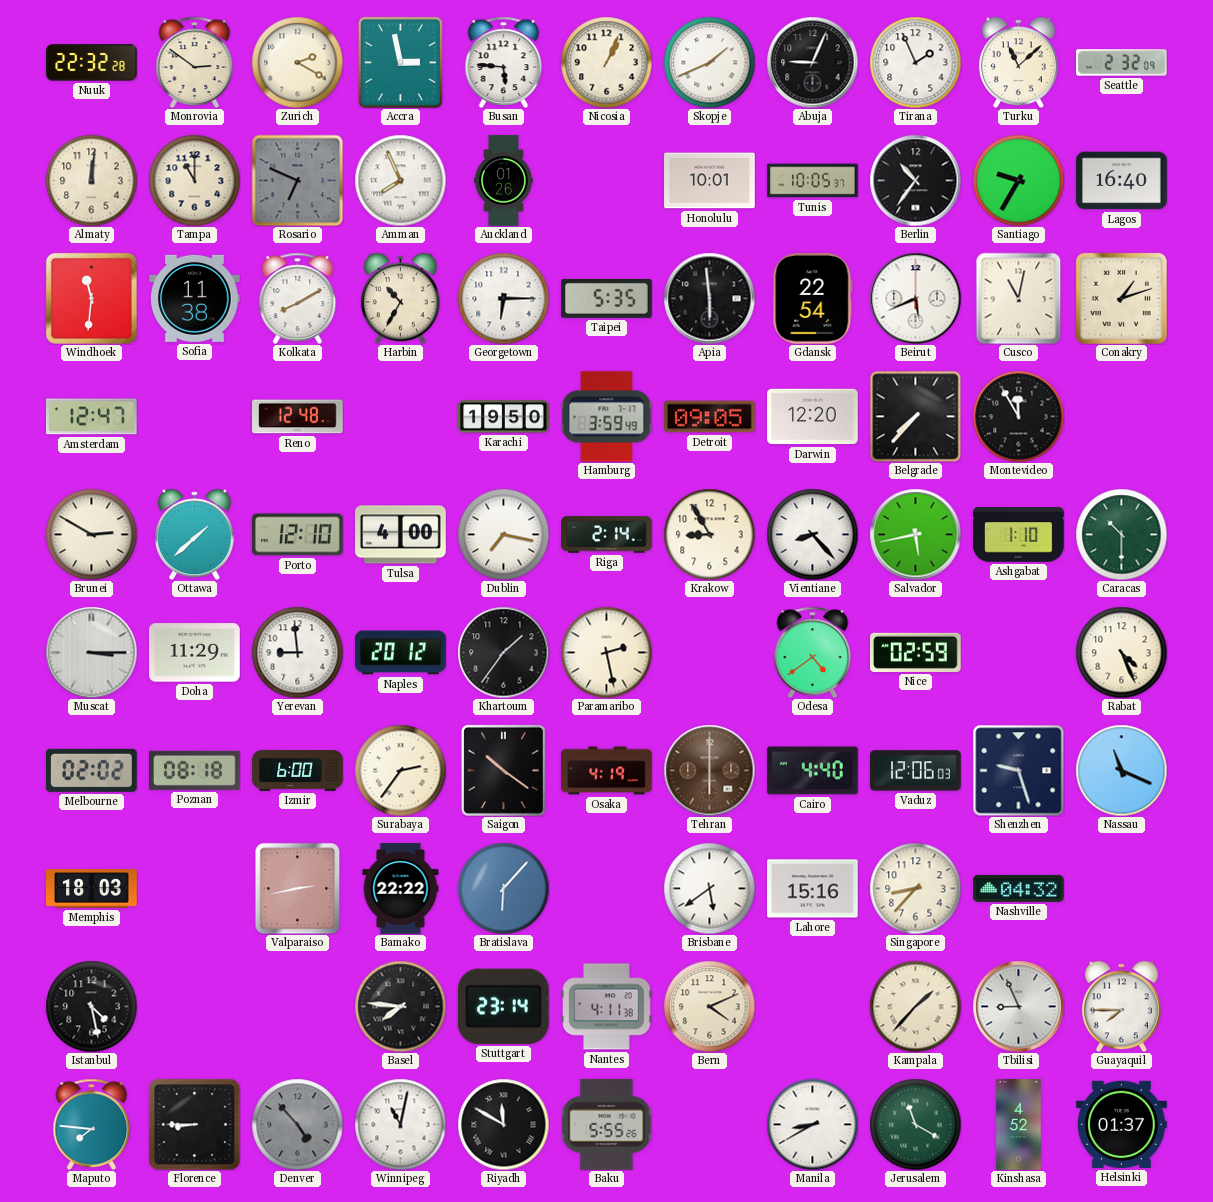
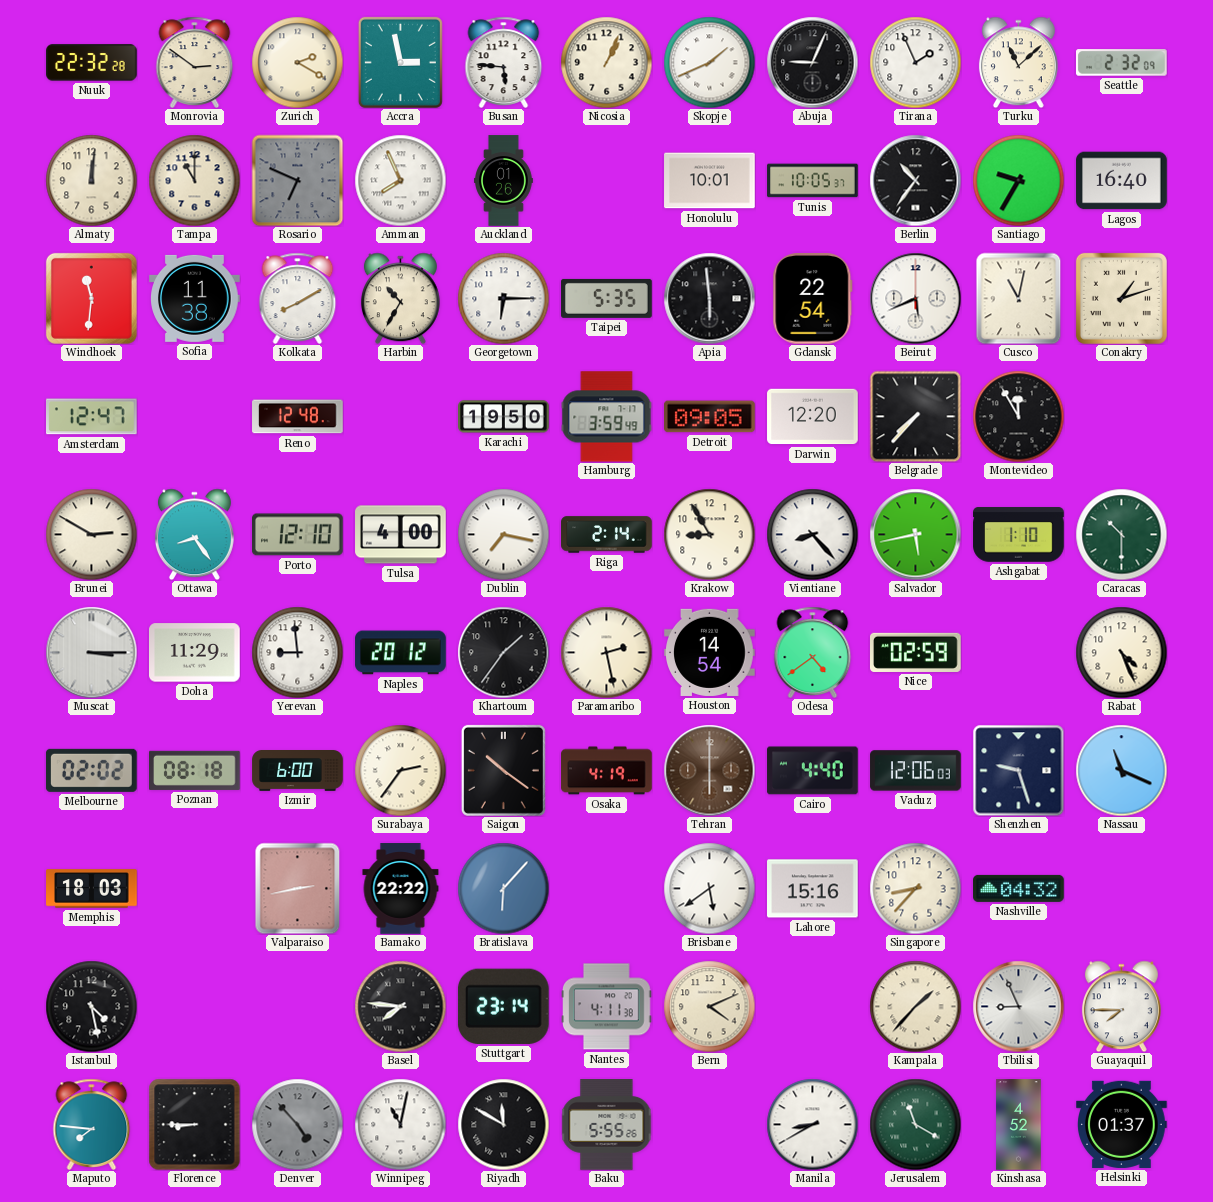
Ottawa: 1:38 -> 8:24
Houston: none -> 14:54
